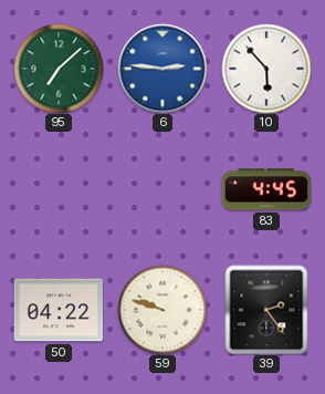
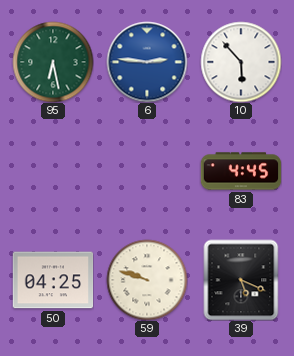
95: 7:08 -> 6:28
50: 04:22 -> 04:25
39: 2:24 -> 5:19
